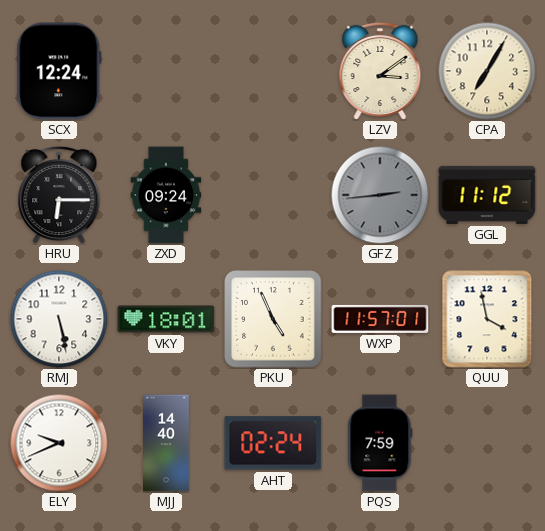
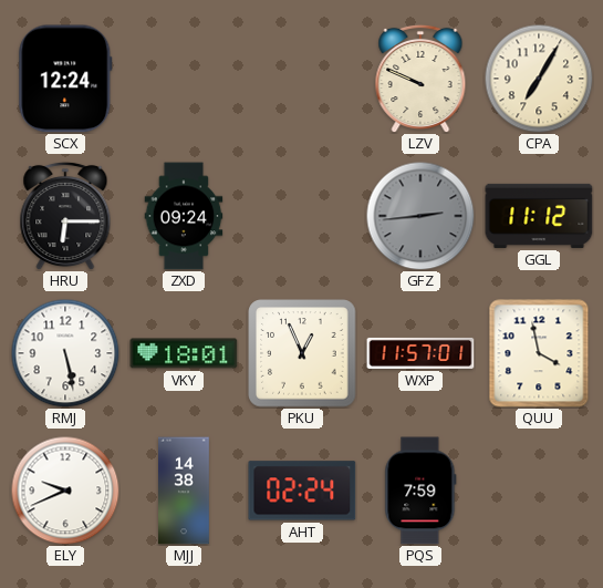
LZV: 3:09 -> 9:49
PKU: 4:56 -> 12:56
MJJ: 14:40 -> 14:38
